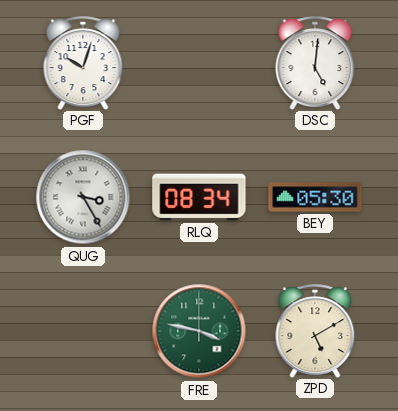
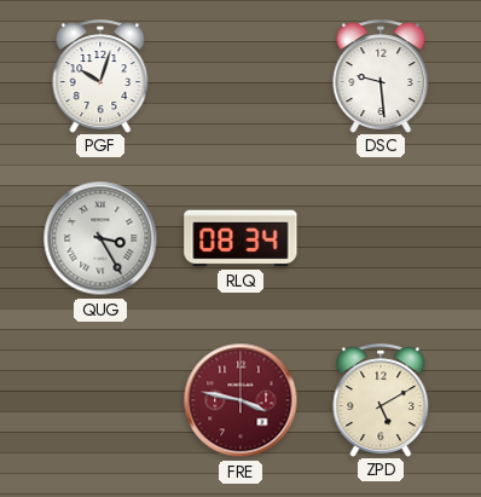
DSC: 5:01 -> 9:29
BEY: 05:30 -> none
FRE dial: green -> burgundy
